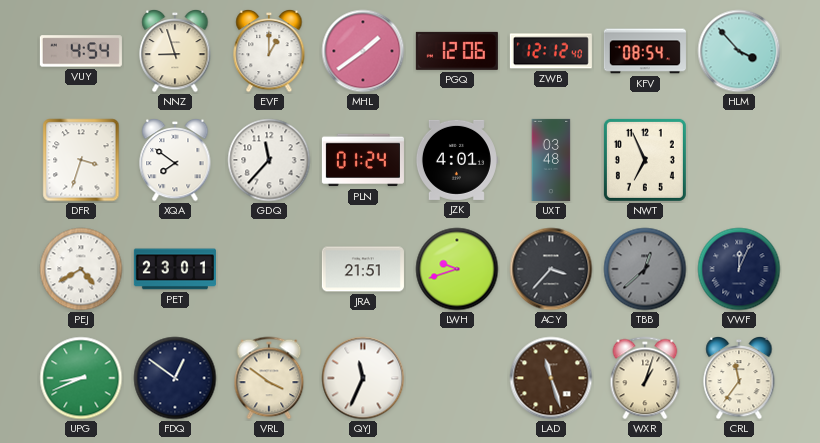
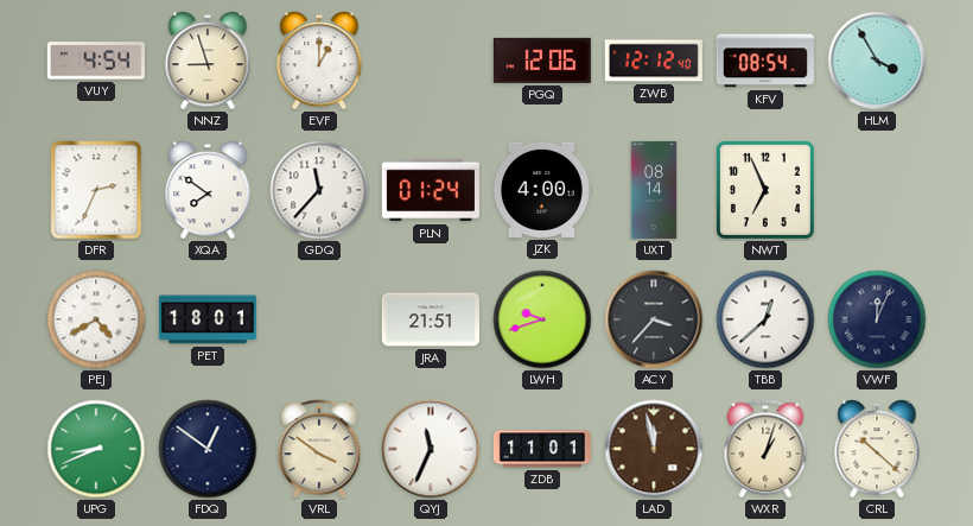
MHL: 1:39 -> none
HLM: 3:53 -> 3:55
DFR: 3:33 -> 2:34
JZK: 4:01 -> 4:00
UXT: 03:48 -> 08:14
PET: 23:01 -> 18:01
TBB dial: grey -> white
ZDB: none -> 11:01
LAD: 11:27 -> 11:58
CRL: 11:36 -> 10:22
